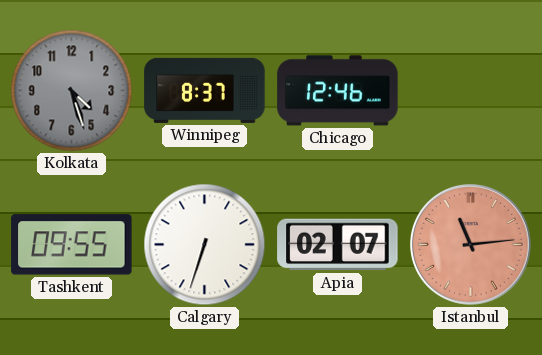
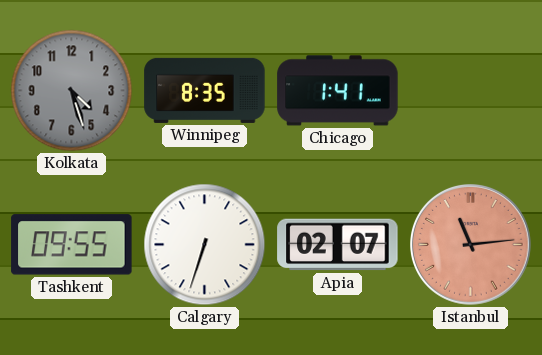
Winnipeg: 8:37 -> 8:35
Chicago: 12:46 -> 1:41
